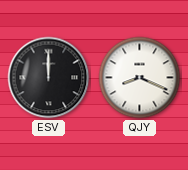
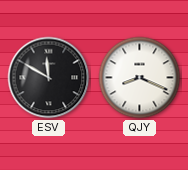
ESV: 12:00 -> 11:50
